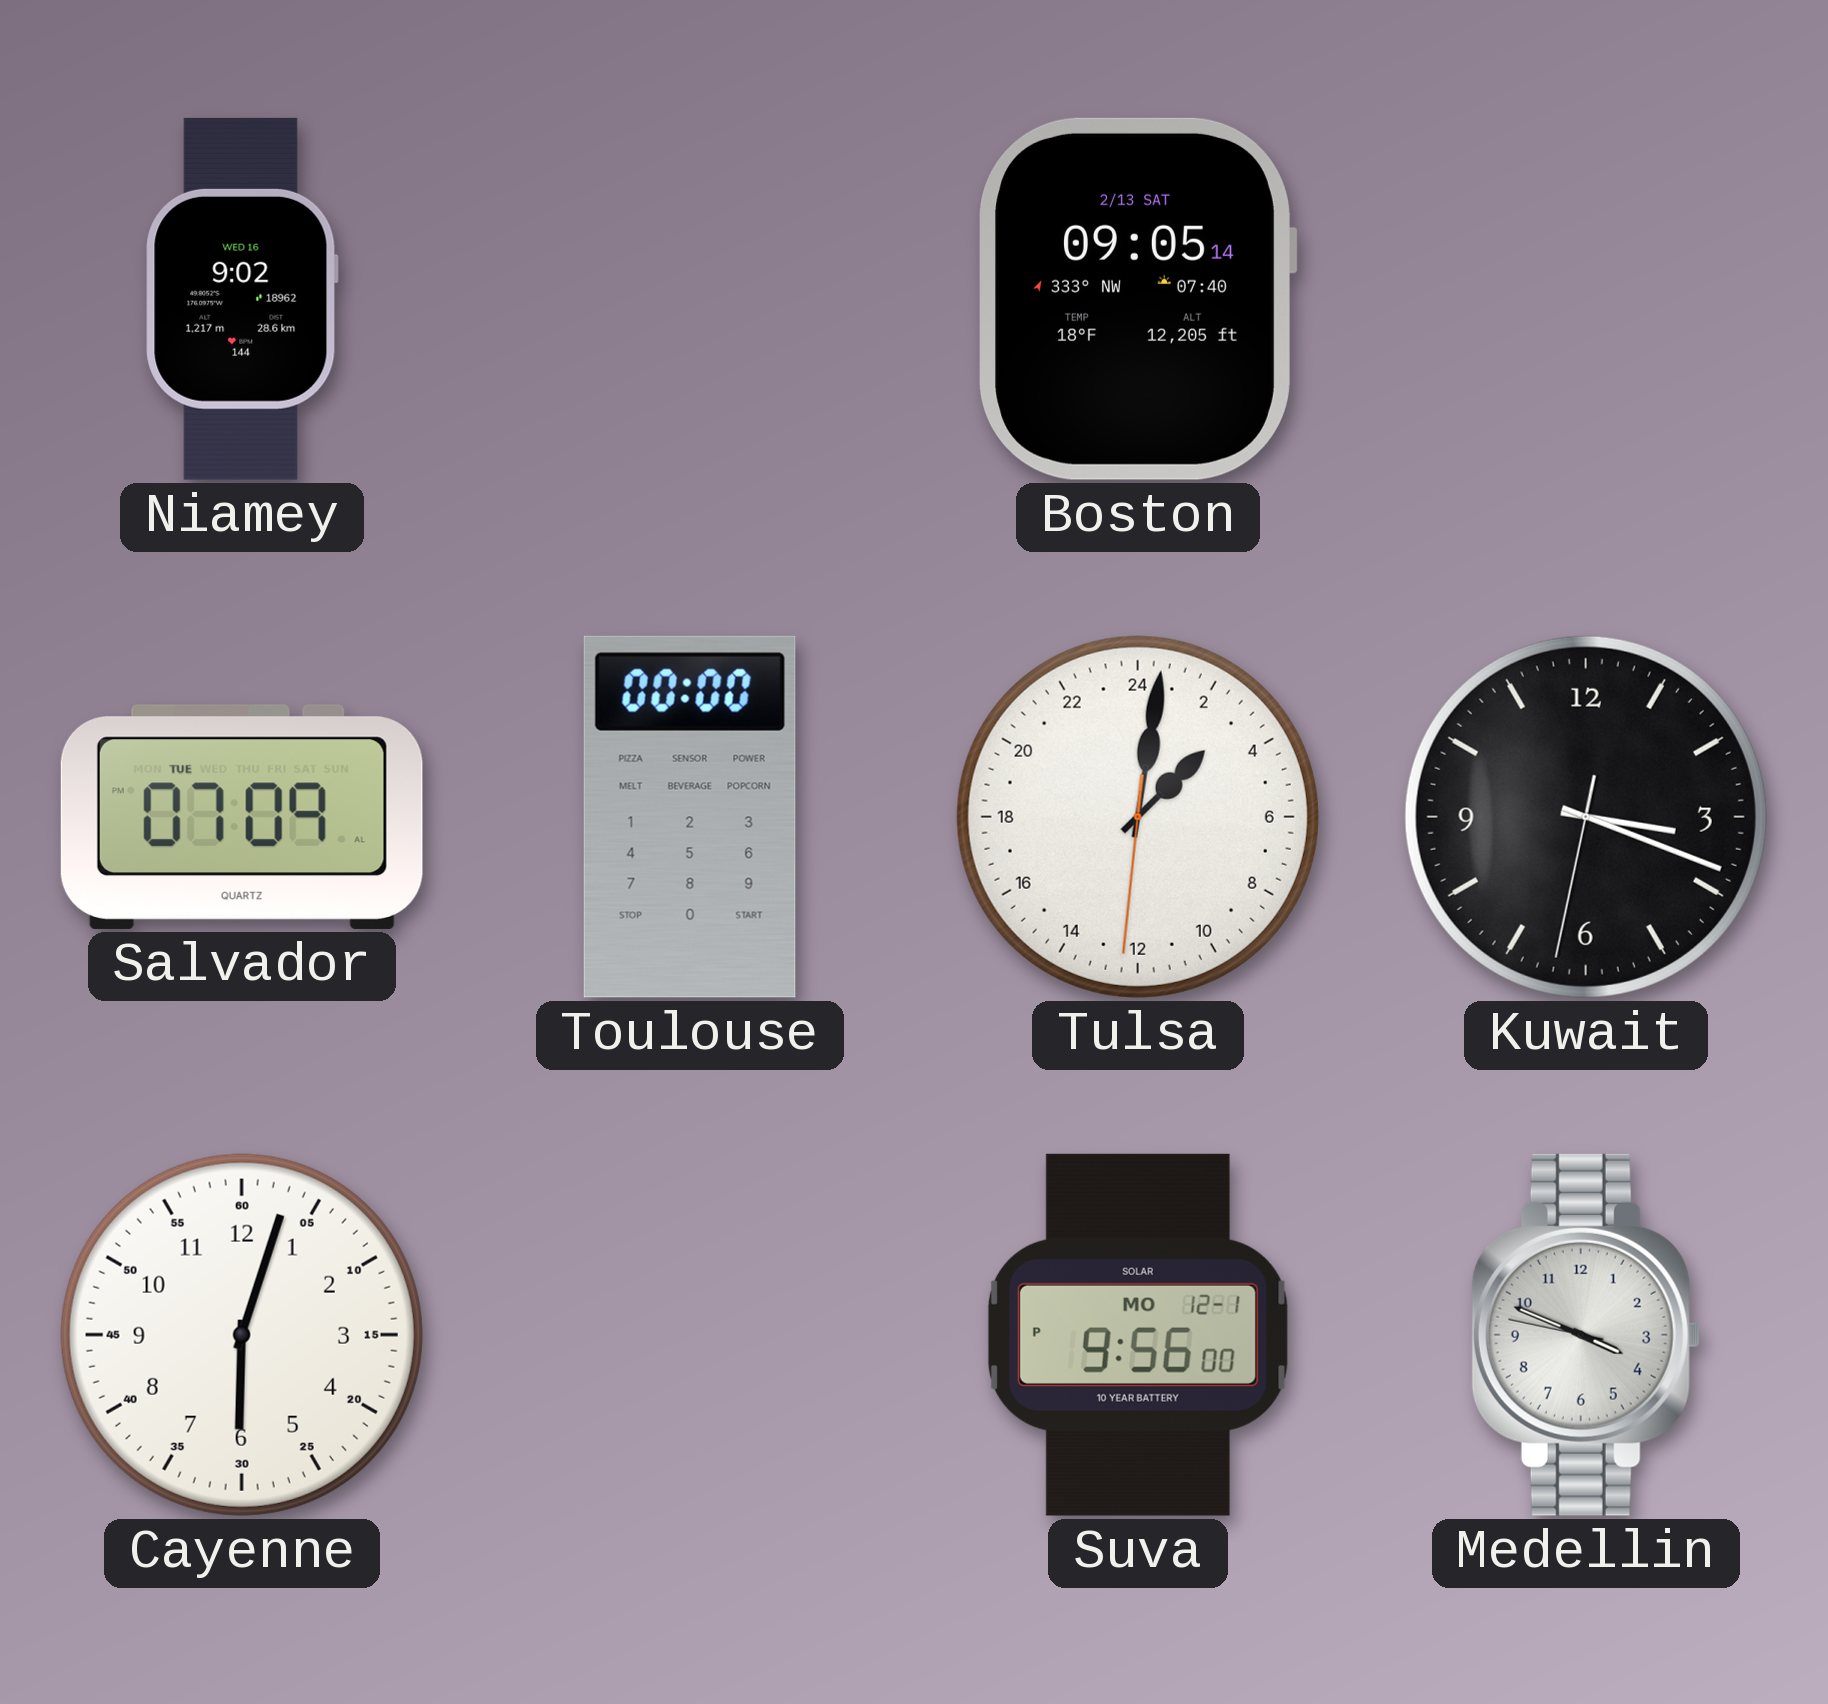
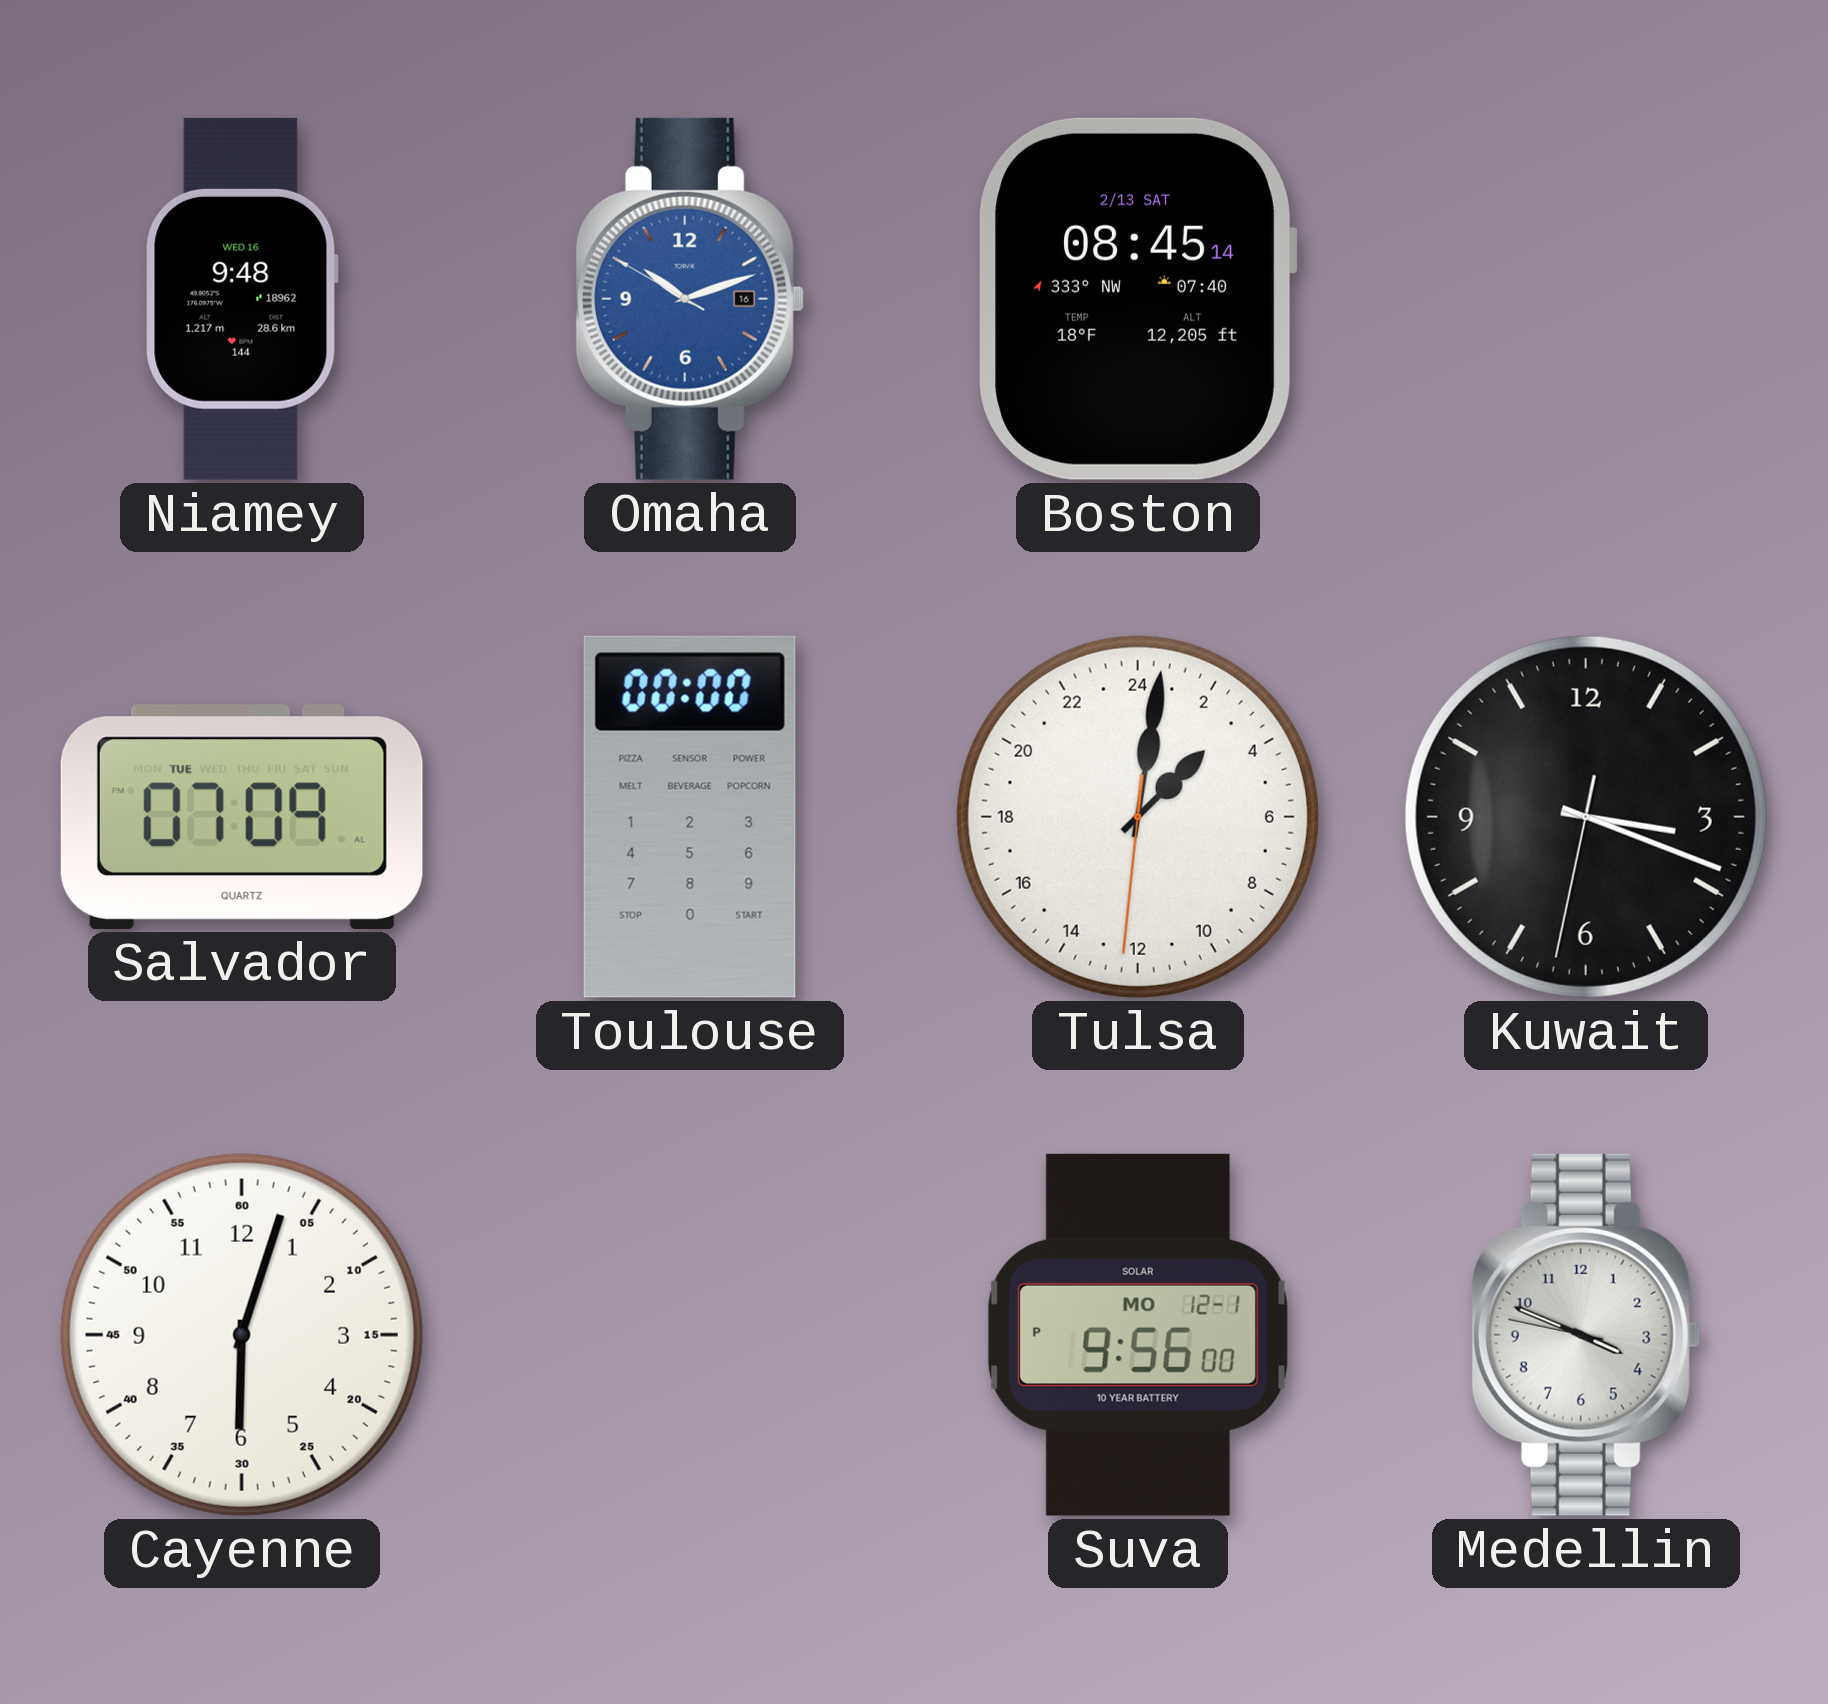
Niamey: 9:02 -> 9:48
Omaha: none -> 10:11
Boston: 09:05 -> 08:45
